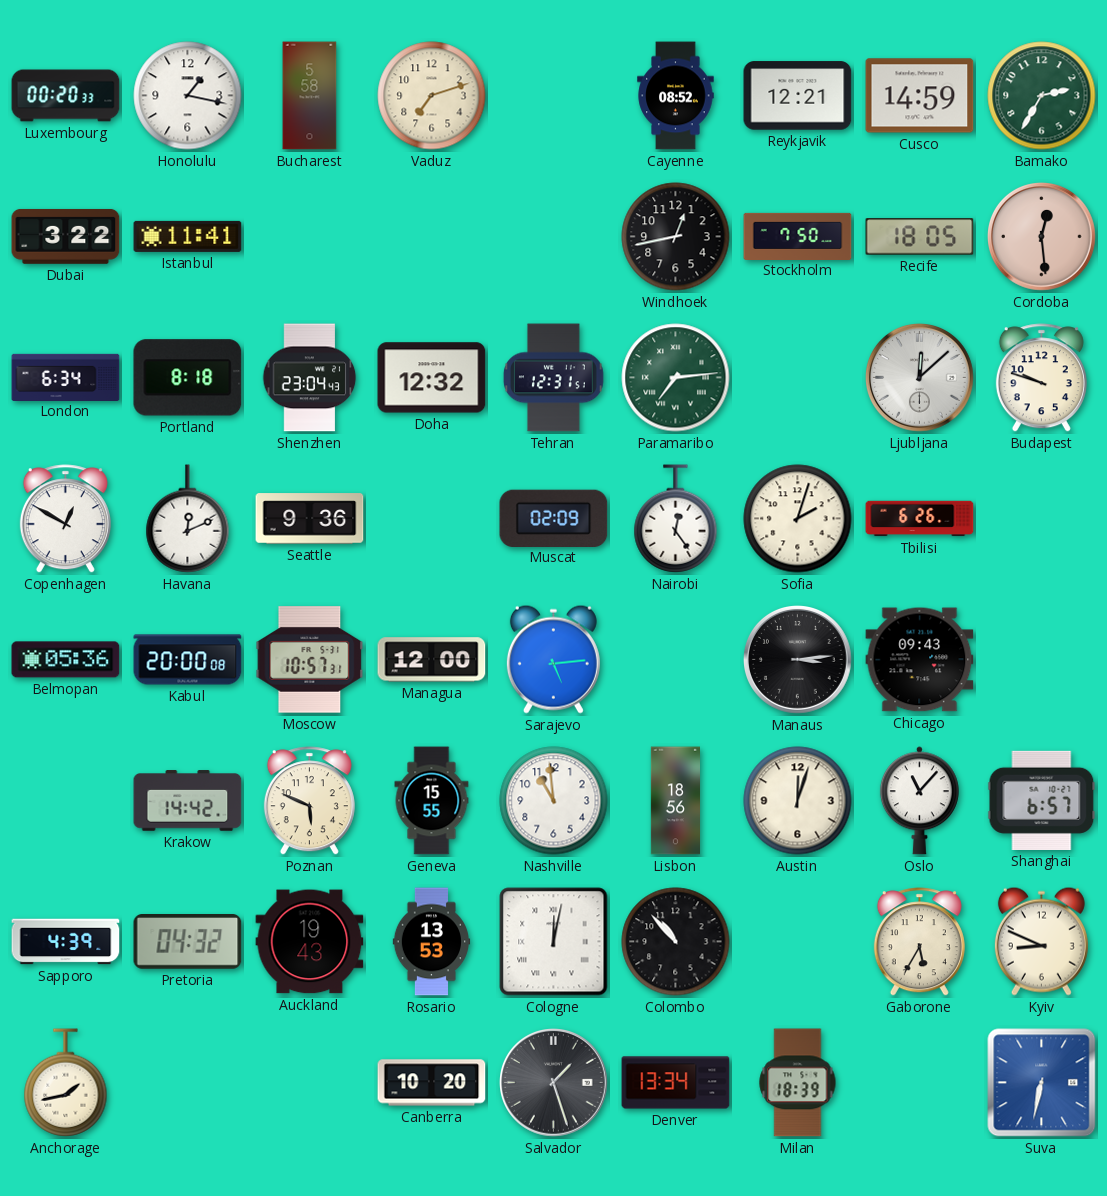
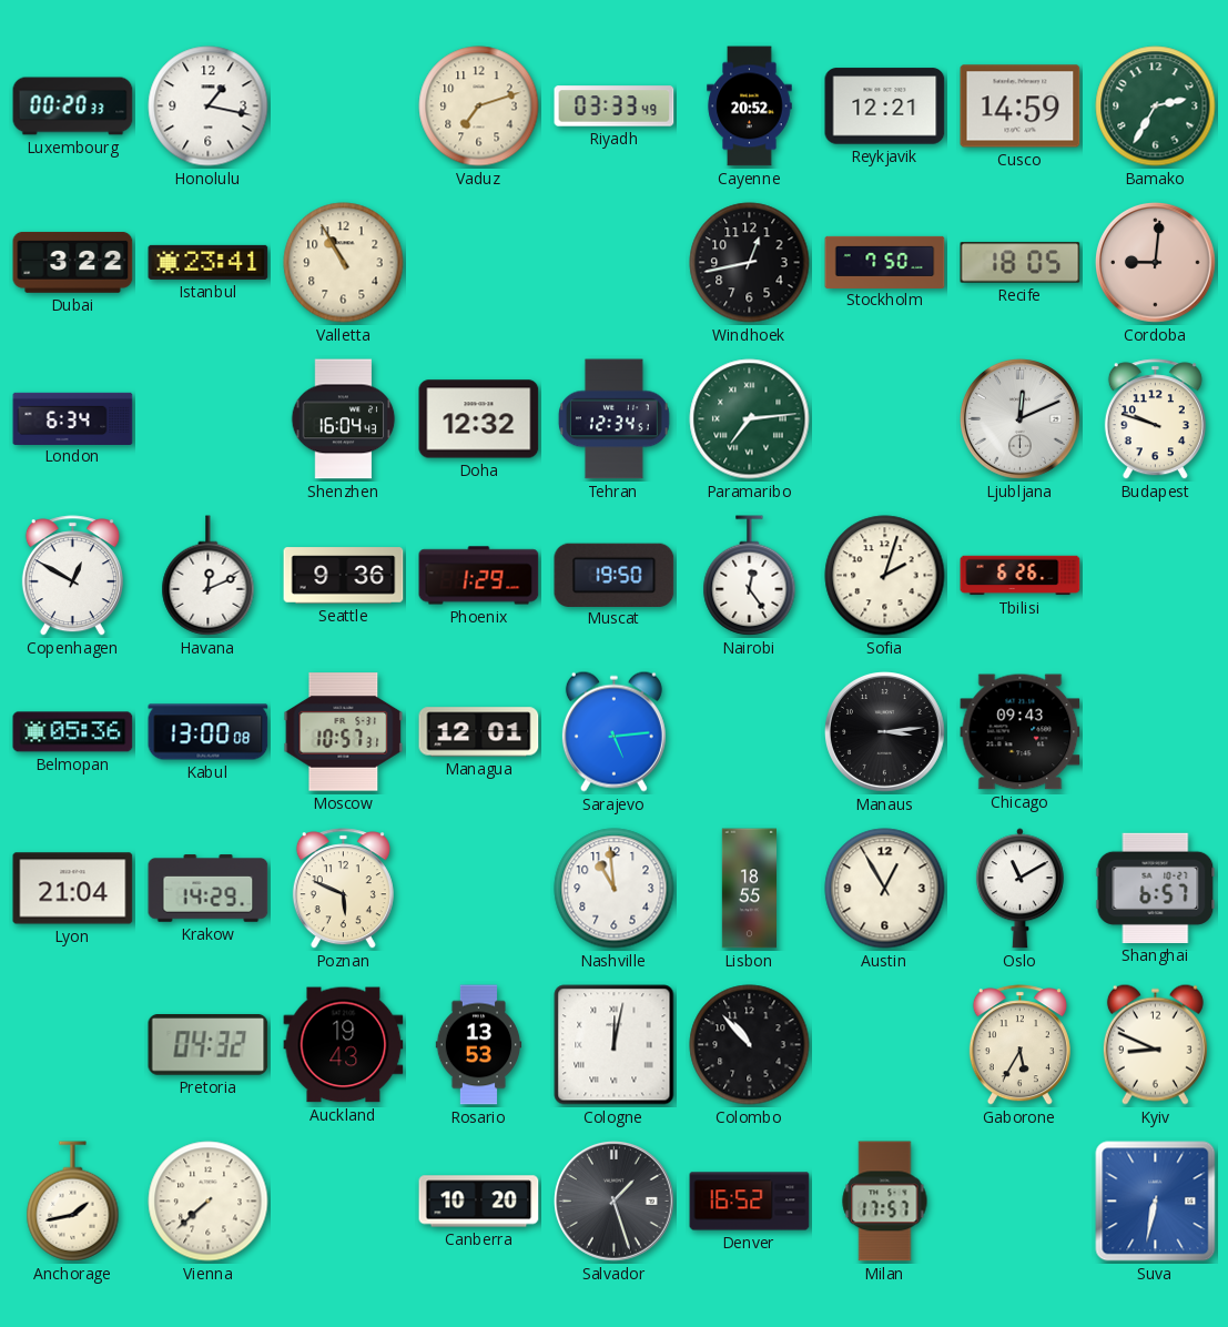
Bucharest: 5:58 -> none
Riyadh: none -> 03:33
Cayenne: 08:52 -> 20:52
Istanbul: 11:41 -> 23:41
Valletta: none -> 10:55
Cordoba: 12:29 -> 9:01
Portland: 8:18 -> none
Shenzhen: 23:04 -> 16:04
Tehran: 12:31 -> 12:34
Ljubljana: 12:08 -> 12:11
Phoenix: none -> 1:29
Muscat: 02:09 -> 19:50
Kabul: 20:00 -> 13:00
Managua: 12:00 -> 12:01
Lyon: none -> 21:04
Krakow: 14:42 -> 14:29
Geneva: 15:55 -> none
Lisbon: 18:56 -> 18:55
Austin: 12:03 -> 12:55
Oslo: 11:07 -> 11:10
Sapporo: 4:39 -> none
Vienna: none -> 7:38
Denver: 13:34 -> 16:52
Milan: 18:39 -> 17:57
